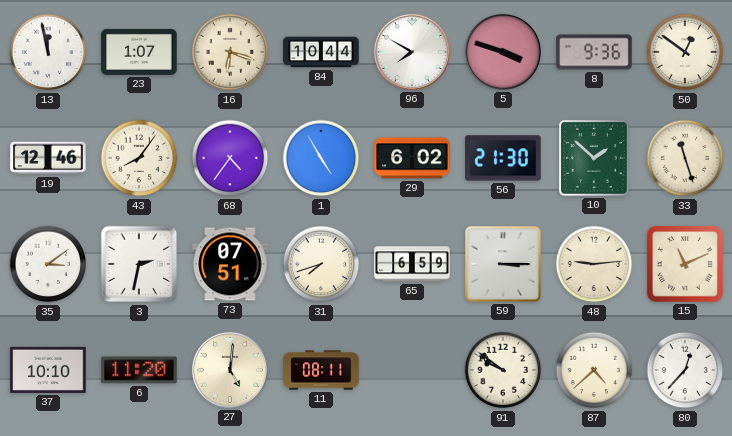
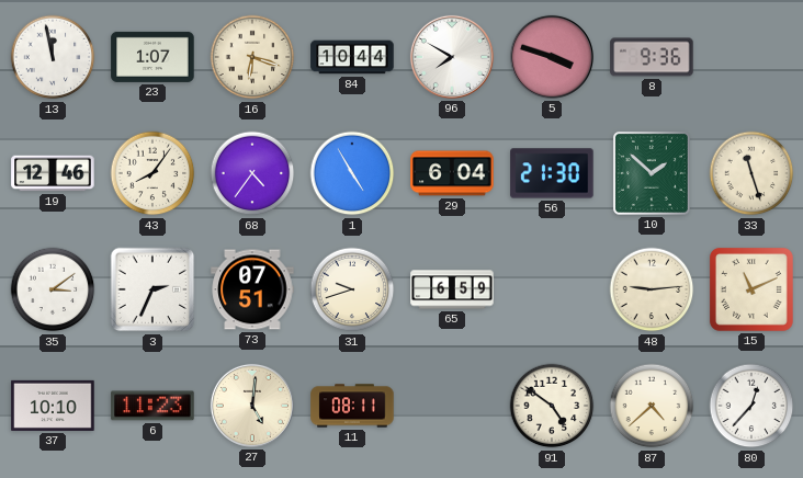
50: 12:51 -> none
29: 6:02 -> 6:04
3: 2:32 -> 2:34
31: 7:42 -> 9:42
59: 3:15 -> none
6: 11:20 -> 11:23
91: 9:51 -> 4:51
